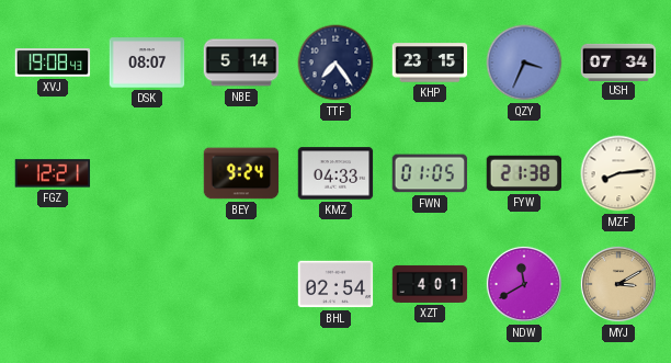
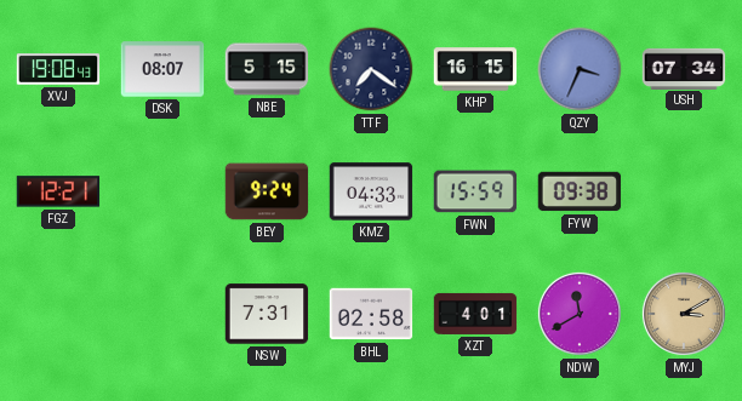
NBE: 5:14 -> 5:15
TTF: 7:24 -> 7:21
KHP: 23:15 -> 16:15
FWN: 01:05 -> 15:59
FYW: 21:38 -> 09:38
MZF: 8:14 -> none
NSW: none -> 7:31
BHL: 02:54 -> 02:58
